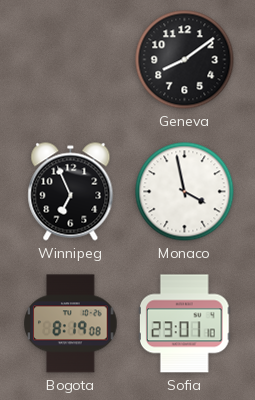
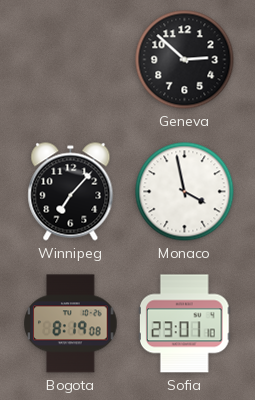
Geneva: 8:09 -> 2:52
Winnipeg: 6:56 -> 7:07
